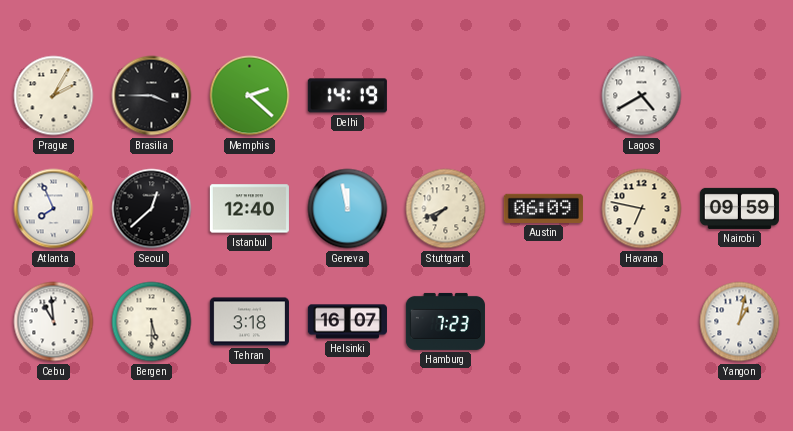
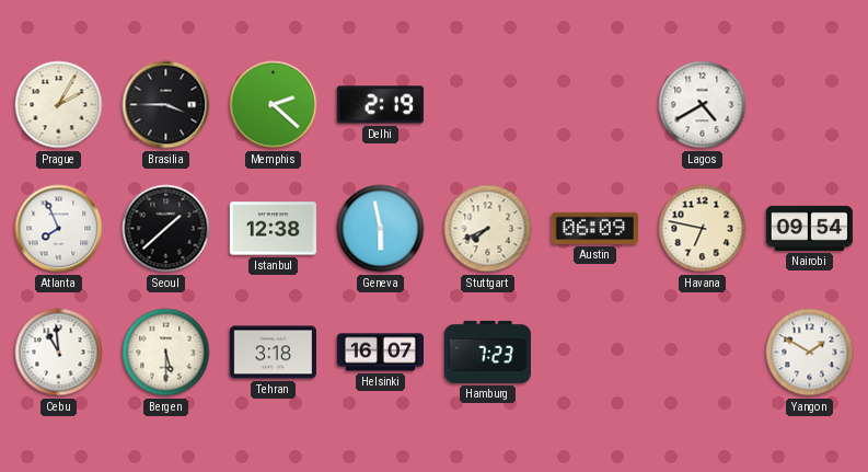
Delhi: 14:19 -> 2:19
Seoul: 12:38 -> 1:38
Istanbul: 12:40 -> 12:38
Geneva: 11:58 -> 5:58
Nairobi: 09:59 -> 09:54
Yangon: 1:02 -> 1:50
